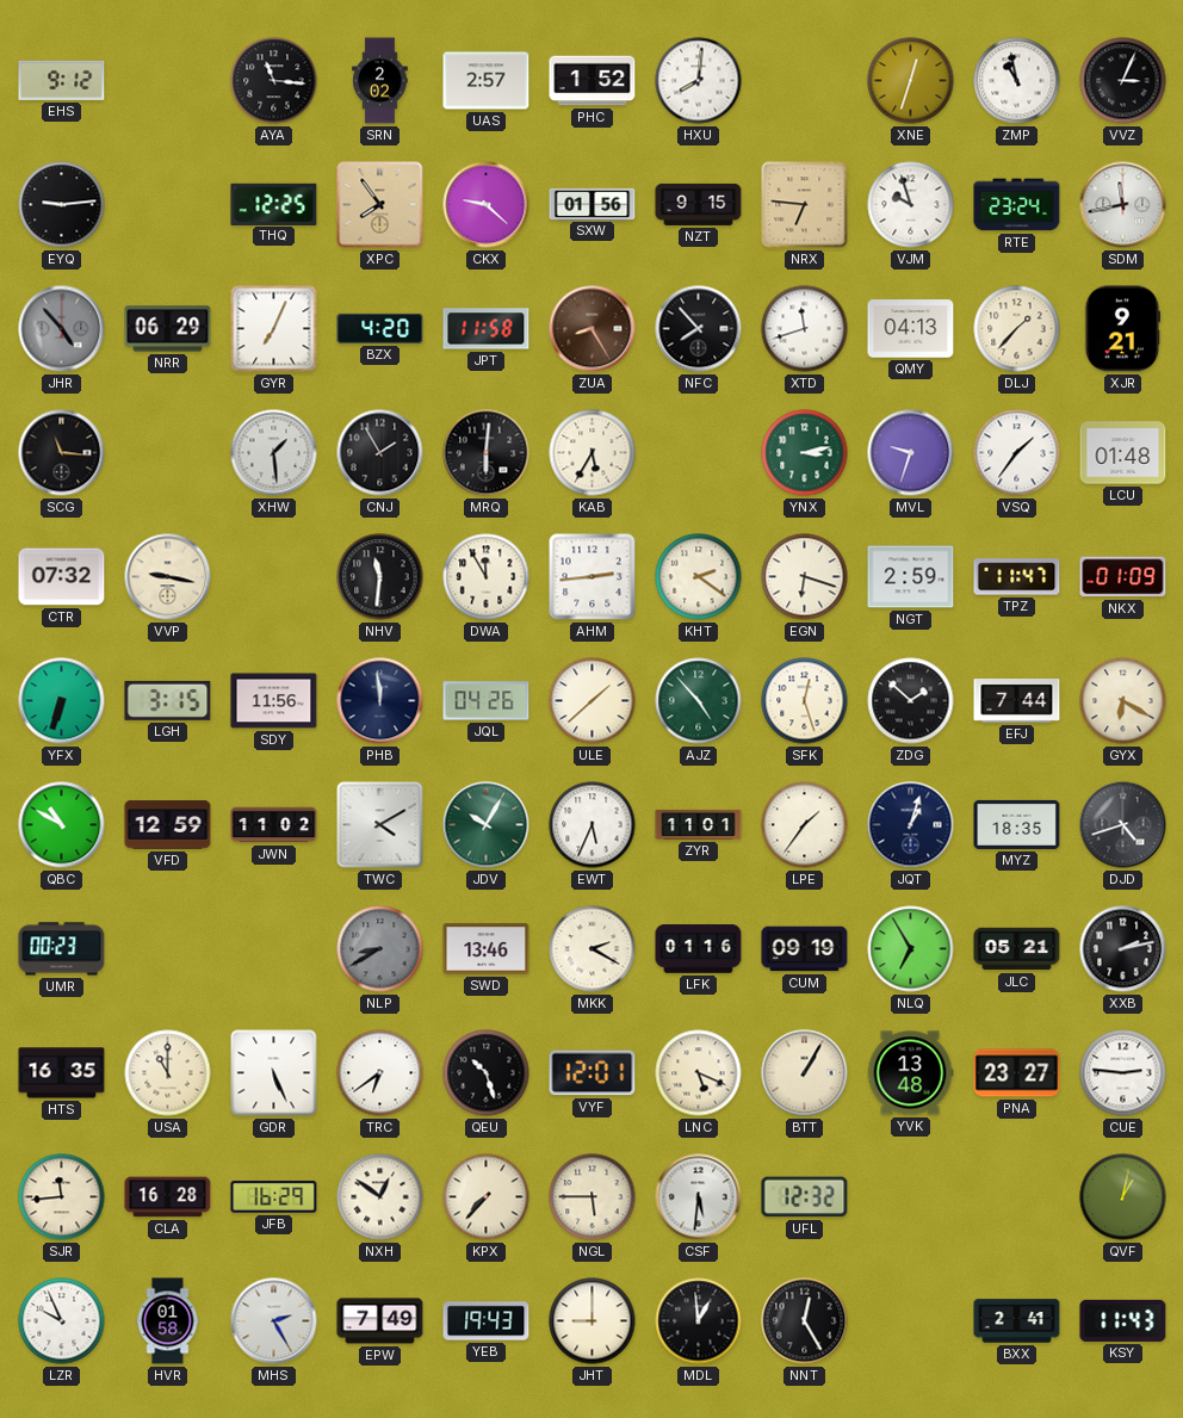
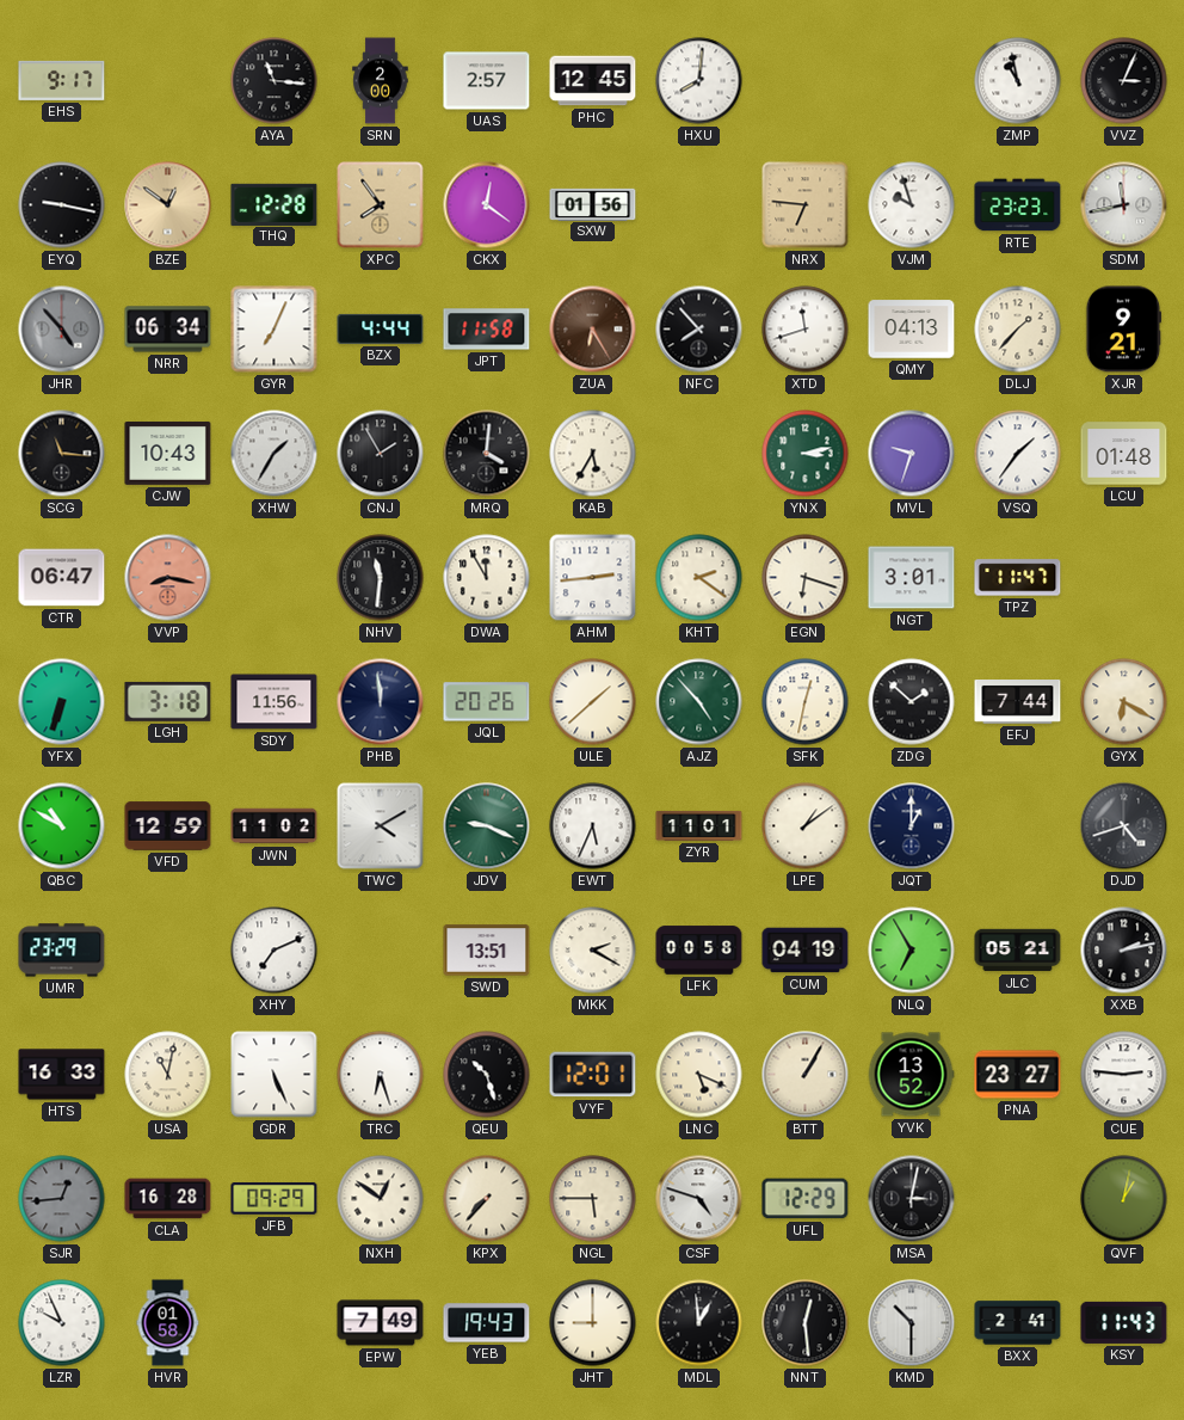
EHS: 9:12 -> 9:17
SRN: 2:02 -> 2:00
PHC: 1:52 -> 12:45
XNE: 12:33 -> none
EYQ: 9:14 -> 9:17
BZE: none -> 12:51
THQ: 12:25 -> 12:28
CKX: 9:22 -> 12:21
NZT: 9:15 -> none
RTE: 23:24 -> 23:23
NRR: 06:29 -> 06:34
BZX: 4:20 -> 4:44
ZUA: 8:25 -> 6:25
CJW: none -> 10:43
XHW: 1:29 -> 1:35
MRQ: 6:01 -> 4:01
CTR: 07:32 -> 06:47
VVP: 9:17 -> 8:17
VVP dial: cream -> salmon
NGT: 2:59 -> 3:01
NKX: 01:09 -> none
LGH: 3:15 -> 3:18
JQL: 04:26 -> 20:26
SFK: 12:27 -> 12:32
JDV: 10:05 -> 9:19
LPE: 1:36 -> 1:09
JQT: 1:03 -> 1:00
MYZ: 18:35 -> none
UMR: 00:23 -> 23:29
XHY: none -> 7:11
NLP: 8:40 -> none
SWD: 13:46 -> 13:51
LFK: 01:16 -> 00:58
CUM: 09:19 -> 04:19
HTS: 16:35 -> 16:33
USA: 11:00 -> 11:02
TRC: 6:39 -> 6:27
YVK: 13:48 -> 13:52
SJR: 11:44 -> 12:44
SJR dial: cream -> grey
JFB: 16:29 -> 09:29
CSF: 5:31 -> 4:48
UFL: 12:32 -> 12:29
MSA: none -> 3:02
MHS: 2:25 -> none
NNT: 12:25 -> 12:29
KMD: none -> 10:30
